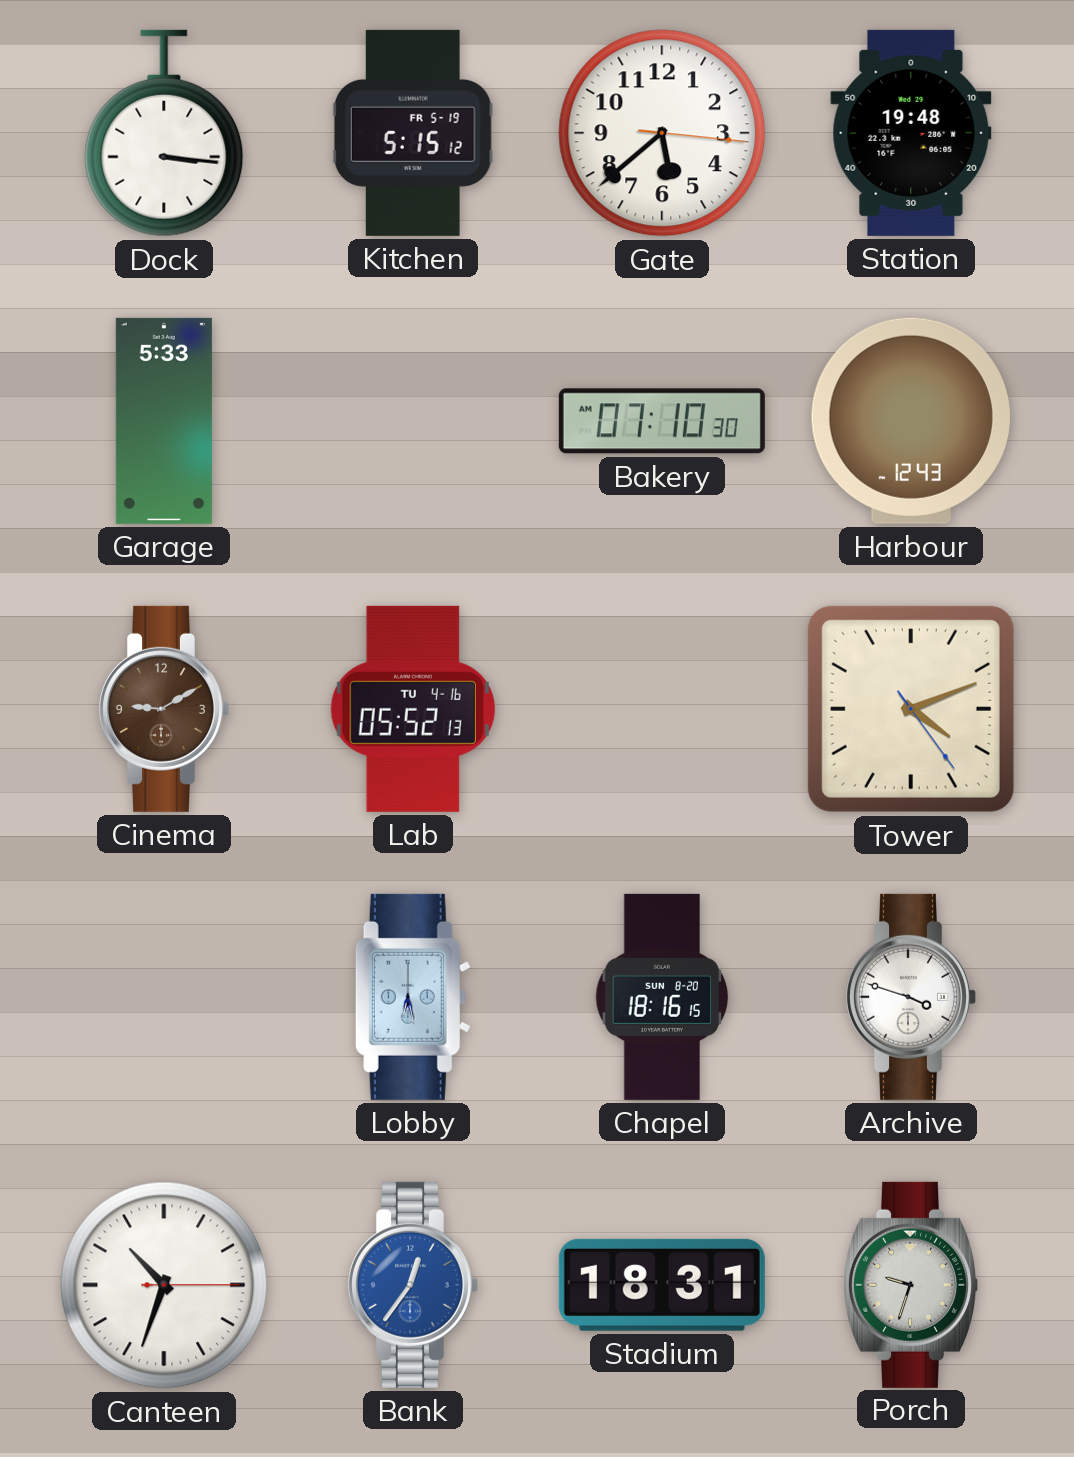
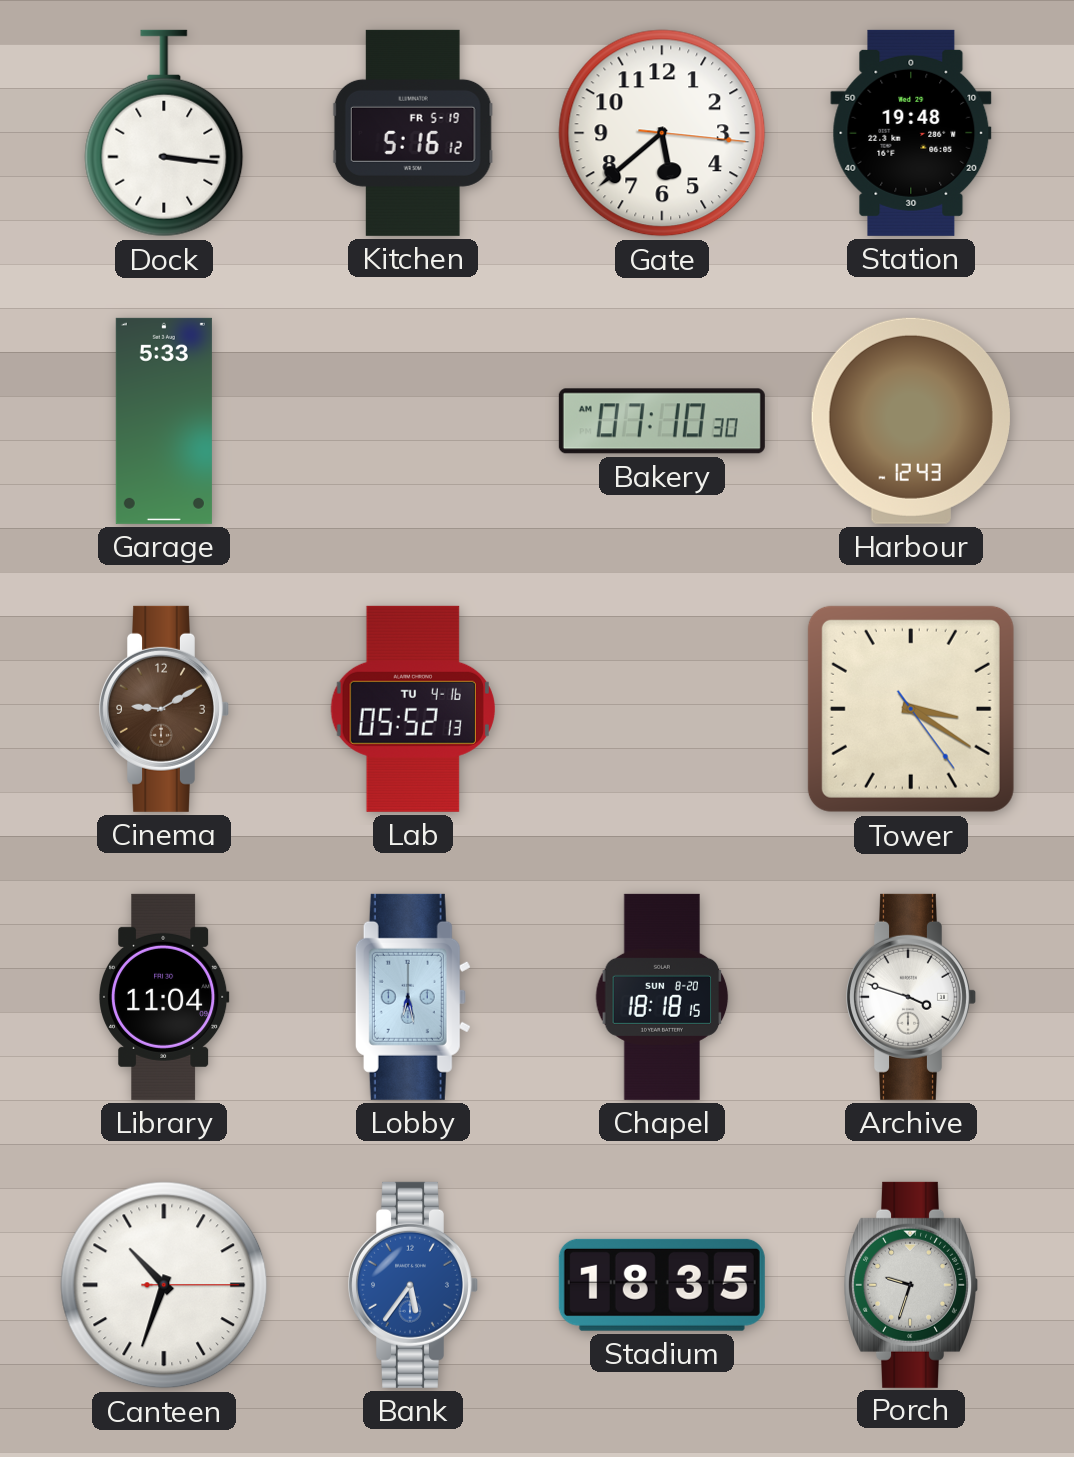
Kitchen: 5:15 -> 5:16
Tower: 4:11 -> 3:20
Library: none -> 11:04
Chapel: 18:16 -> 18:18
Bank: 12:36 -> 5:36
Stadium: 18:31 -> 18:35
